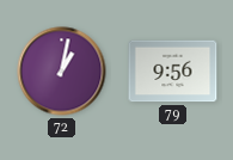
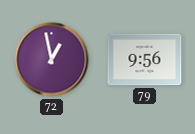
72: 1:02 -> 12:58
